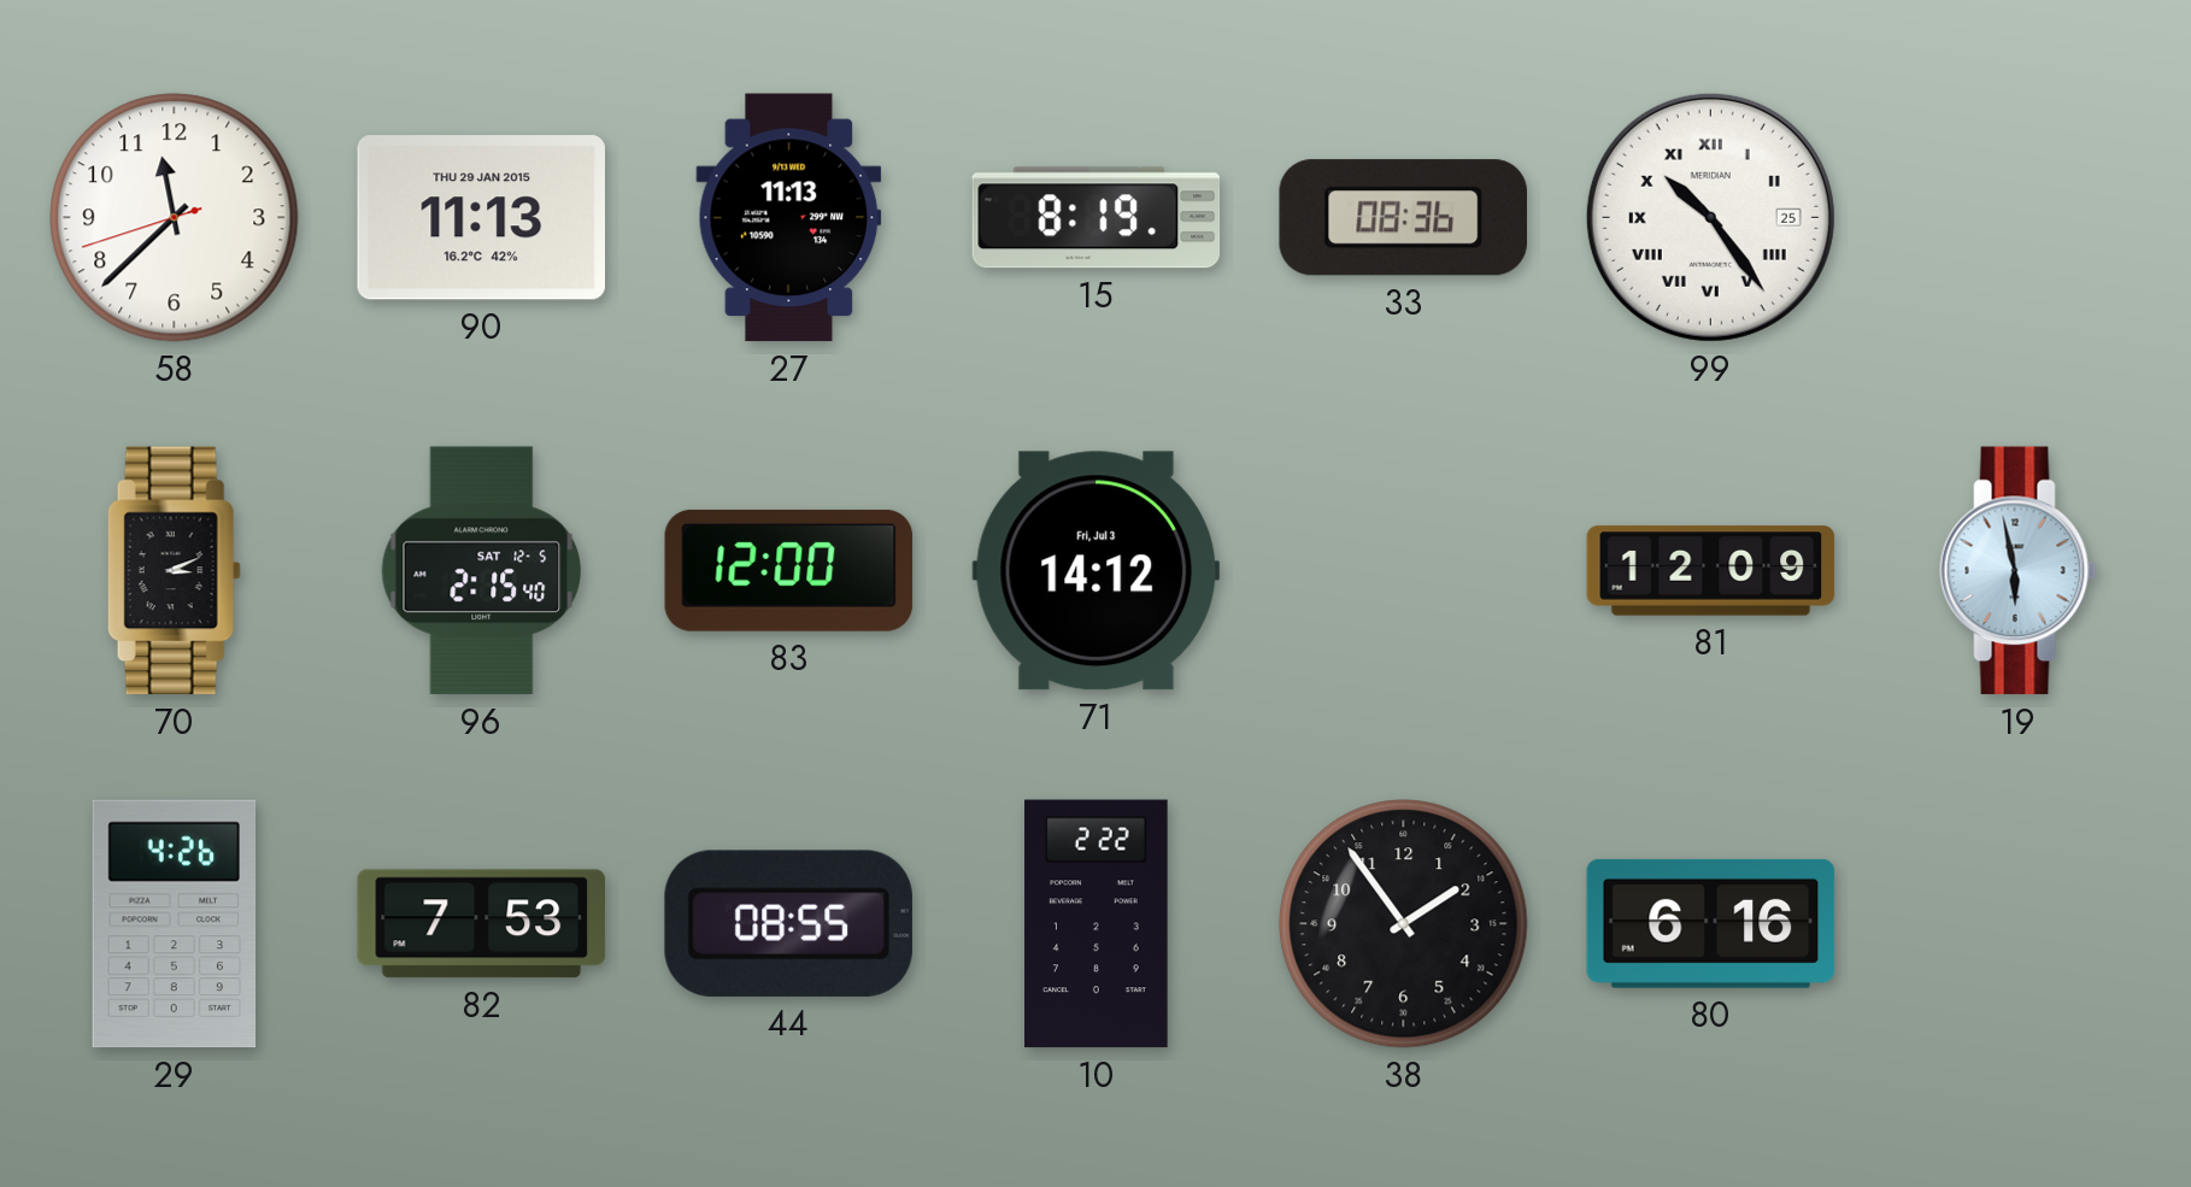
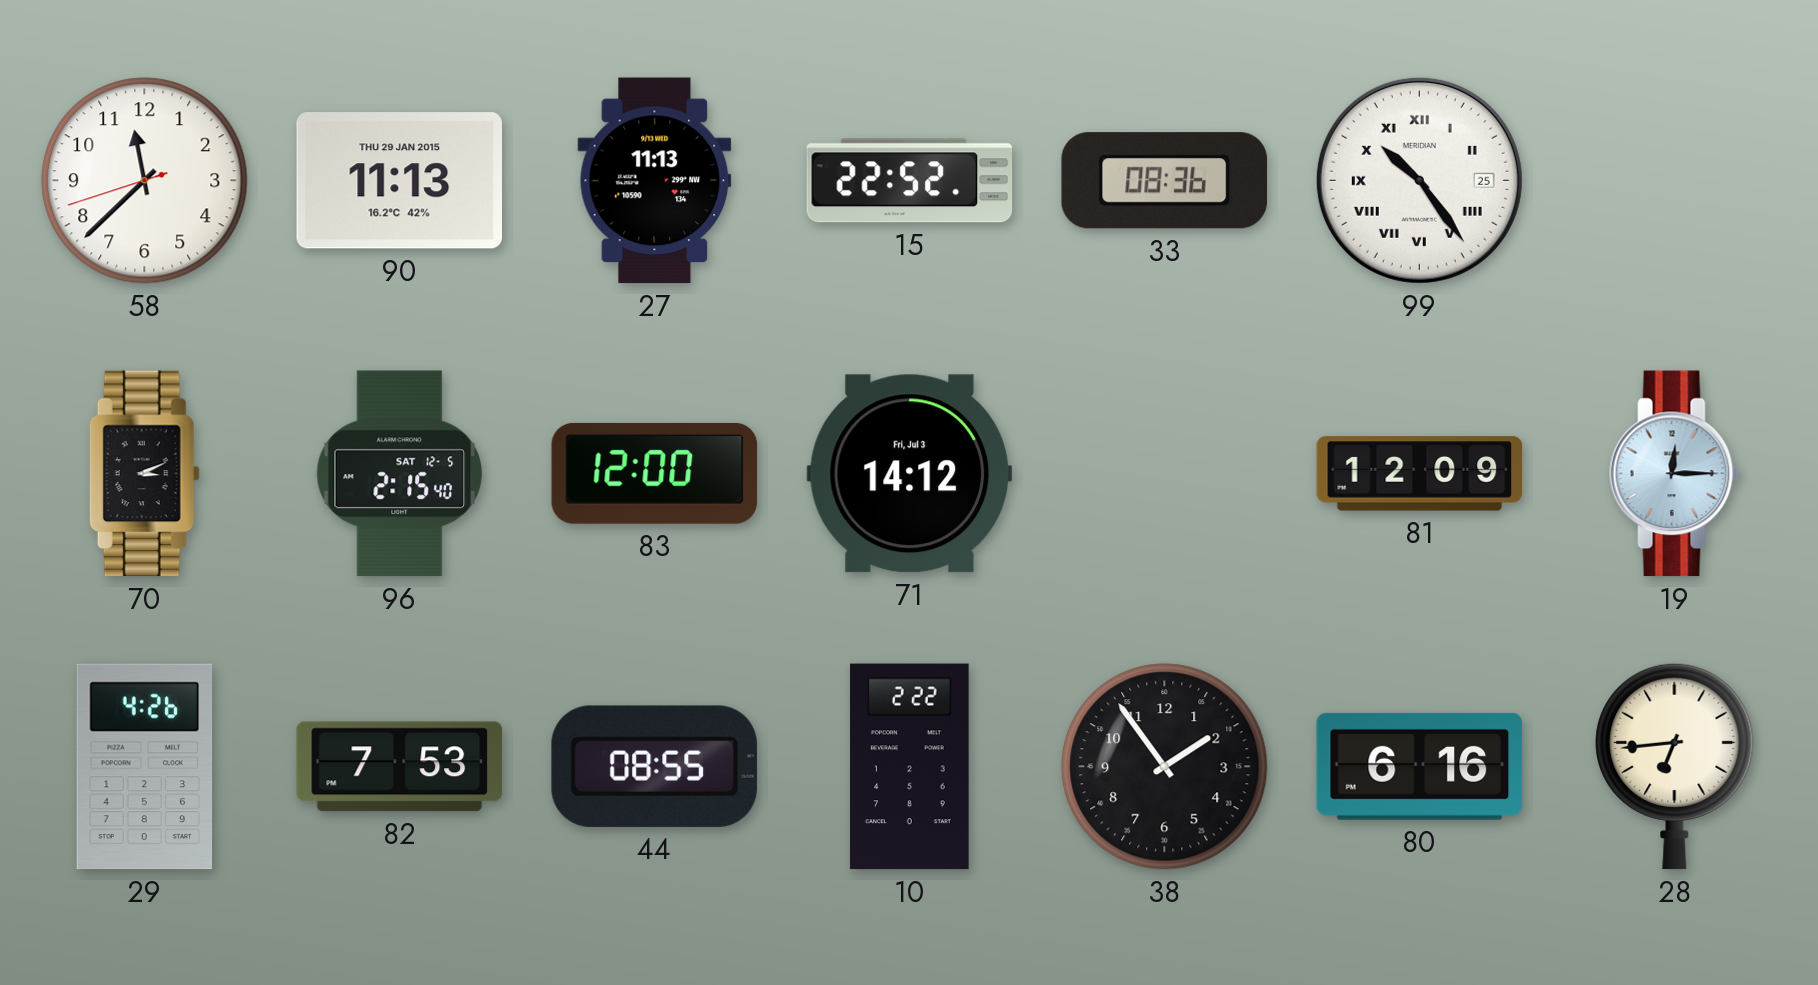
15: 8:19 -> 22:52
19: 5:58 -> 12:15
28: none -> 6:44
